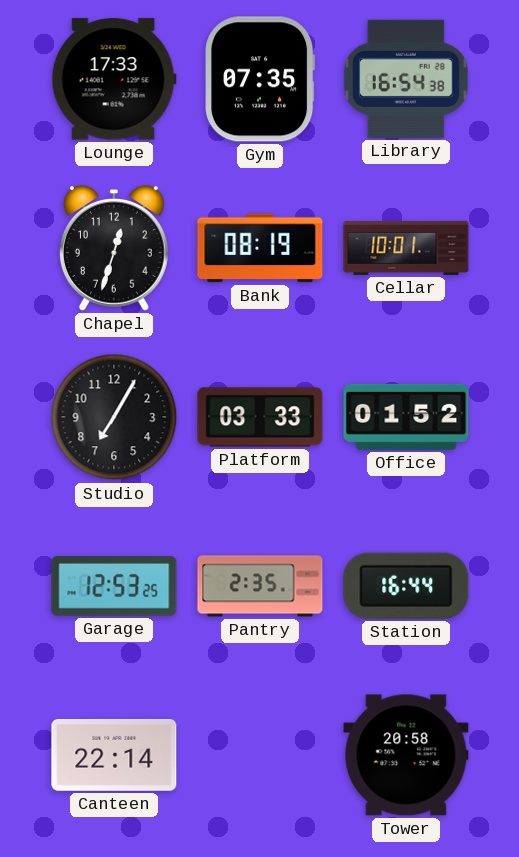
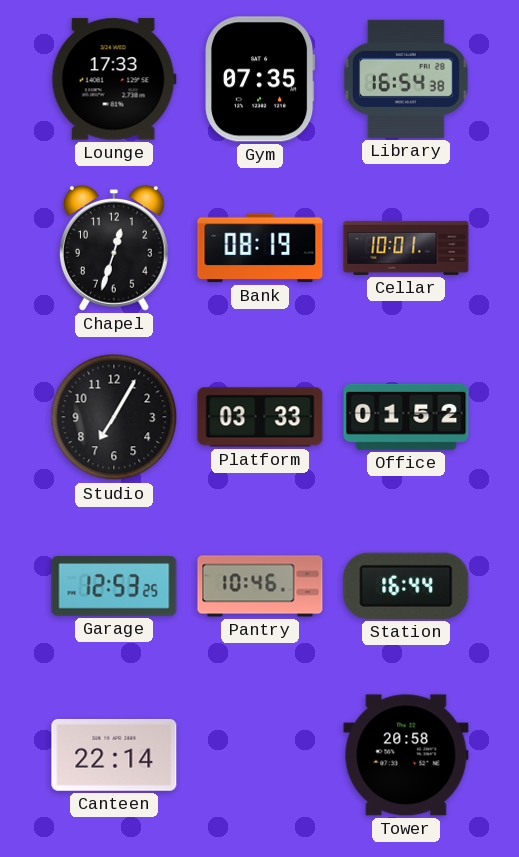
Pantry: 2:35 -> 10:46
